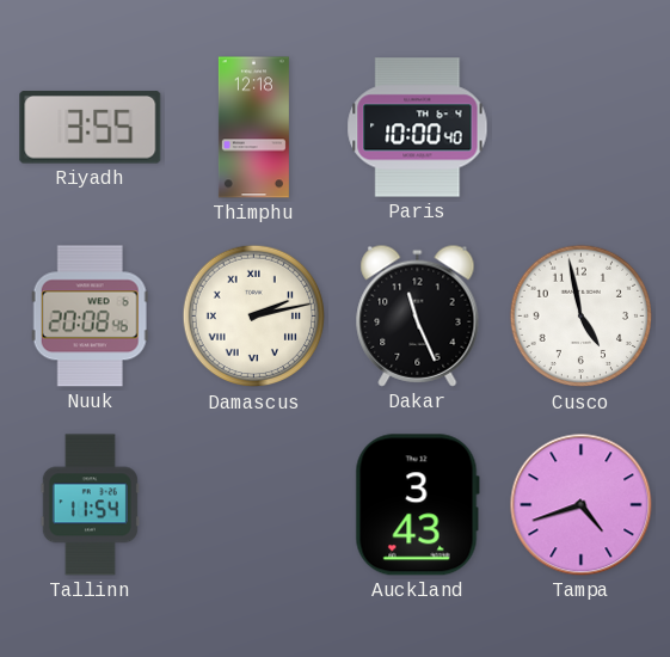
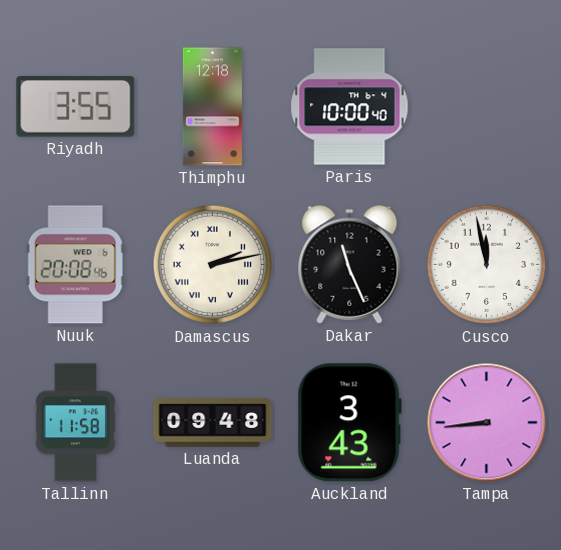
Cusco: 4:58 -> 11:58
Tallinn: 11:54 -> 11:58
Luanda: none -> 09:48
Tampa: 4:42 -> 8:44
